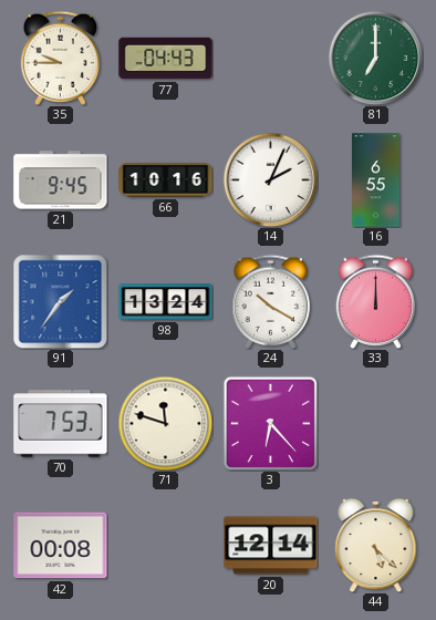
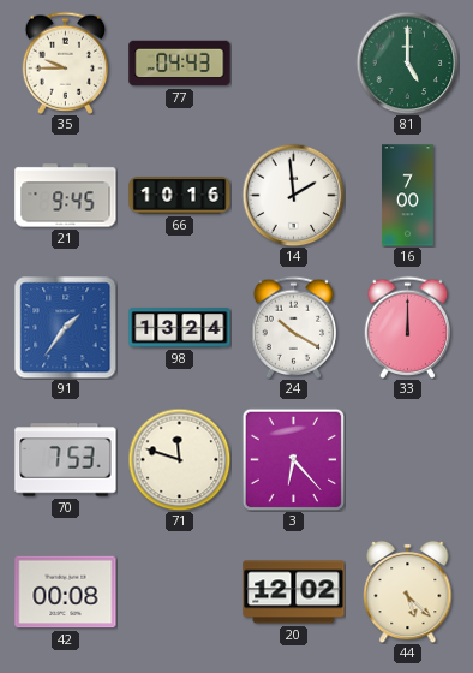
81: 7:00 -> 5:00
14: 2:04 -> 1:59
16: 6:55 -> 7:00
20: 12:14 -> 12:02
